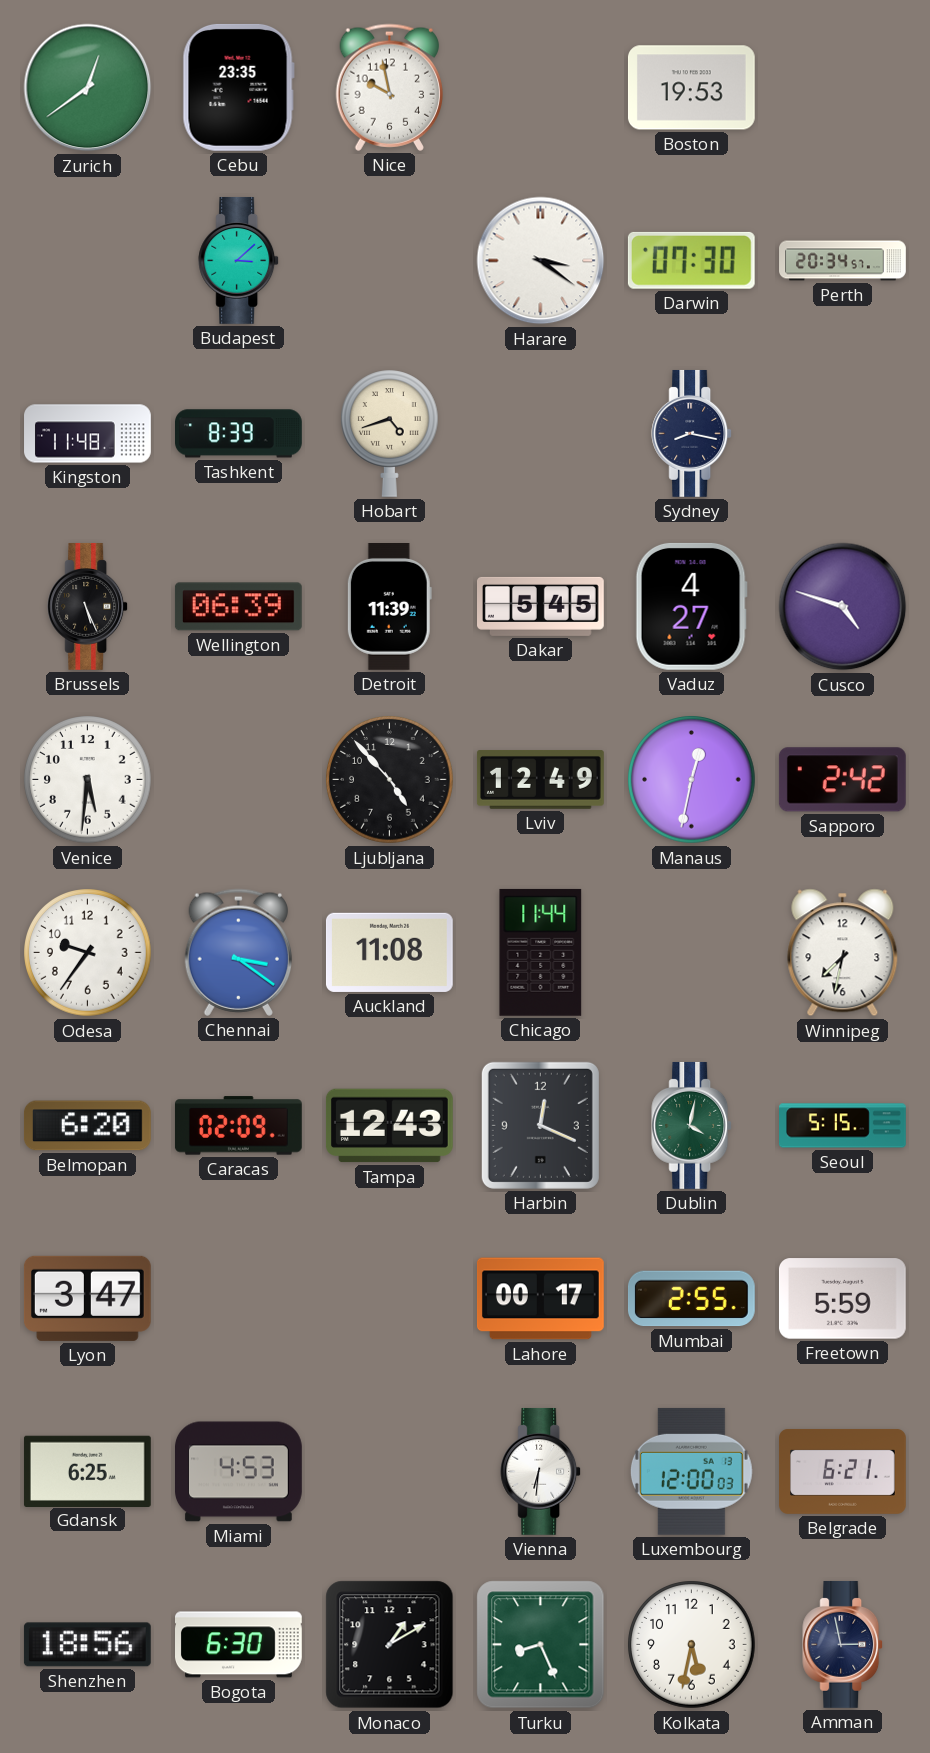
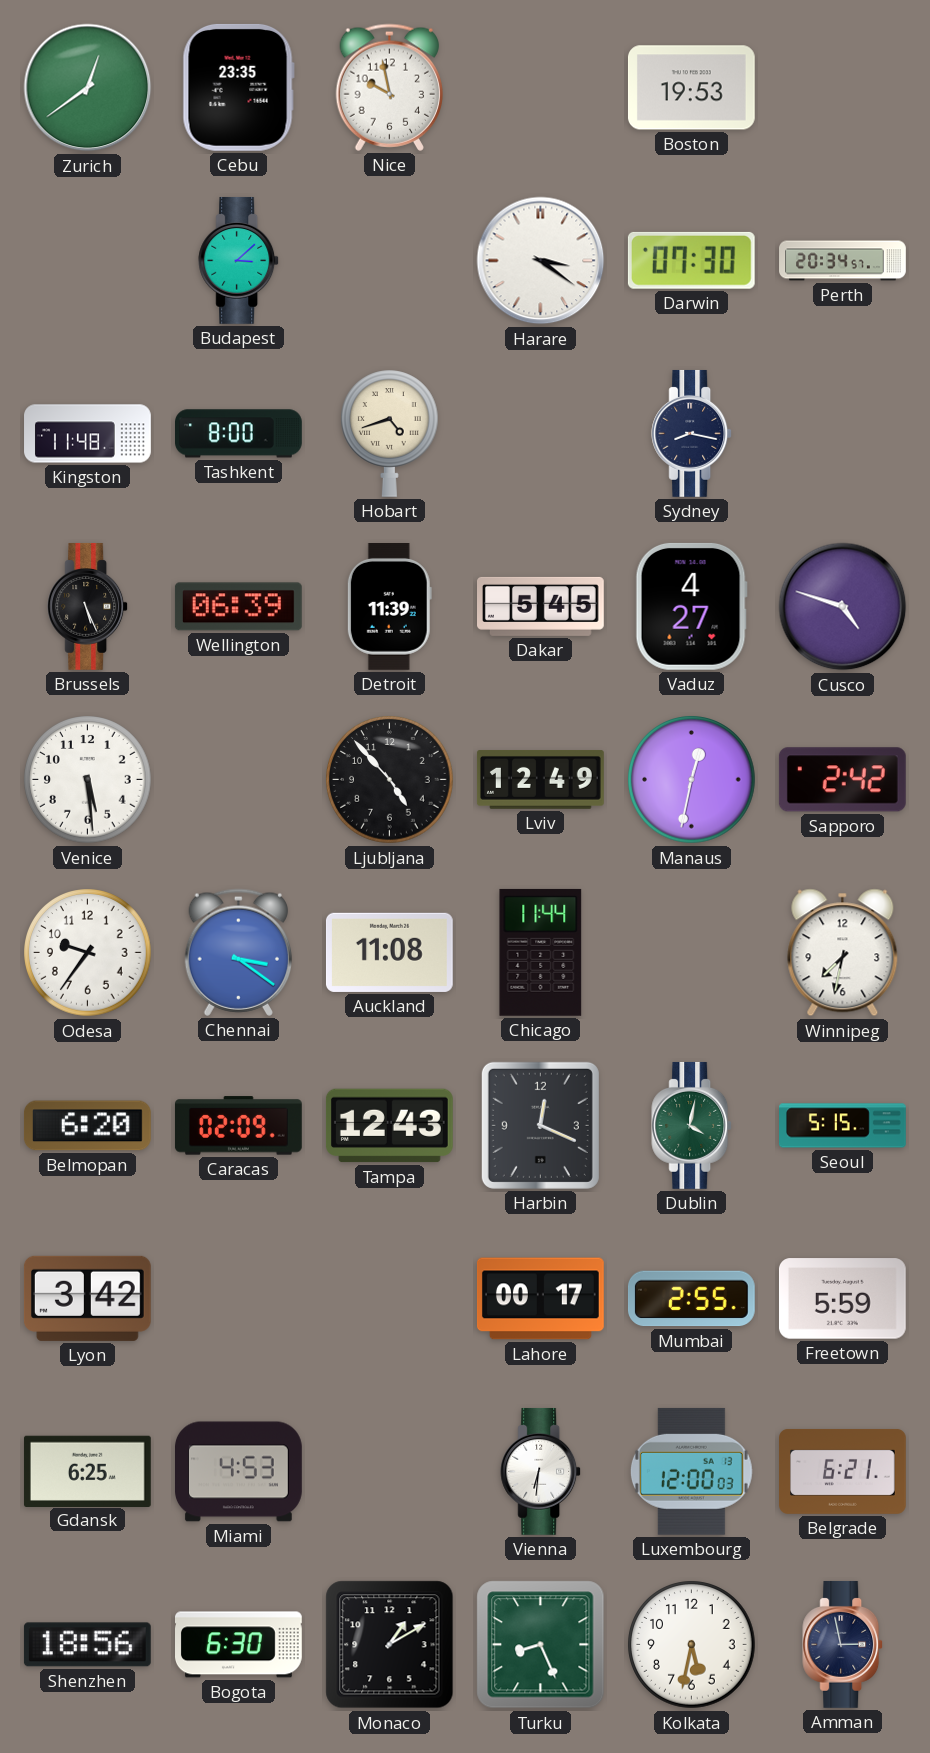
Tashkent: 8:39 -> 8:00
Venice: 5:31 -> 5:29
Lyon: 3:47 -> 3:42
